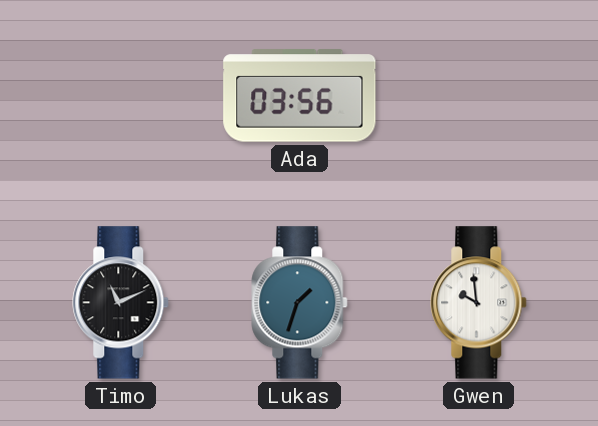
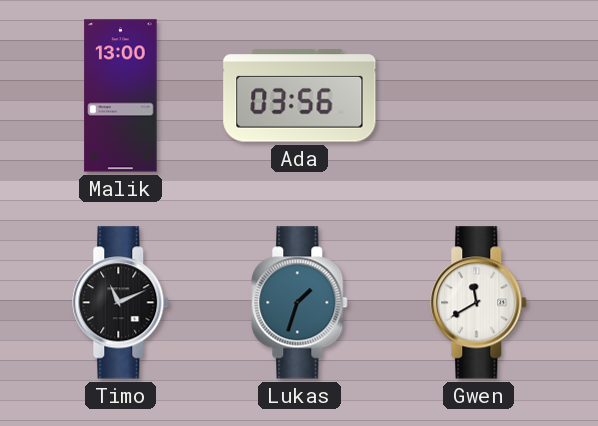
Malik: none -> 13:00
Gwen: 9:59 -> 11:40
